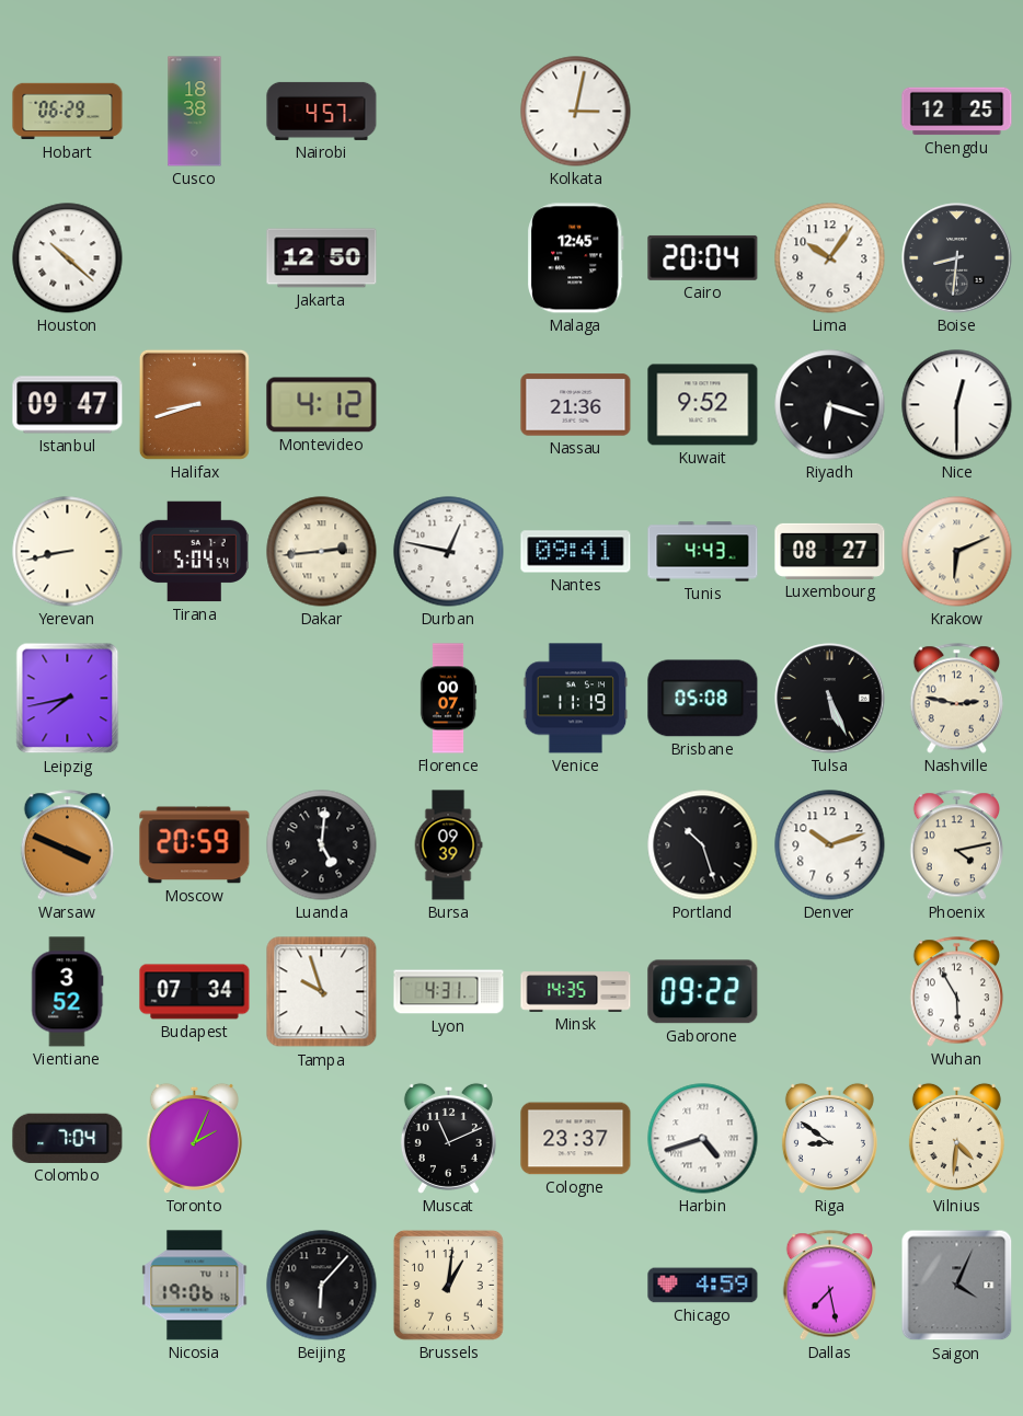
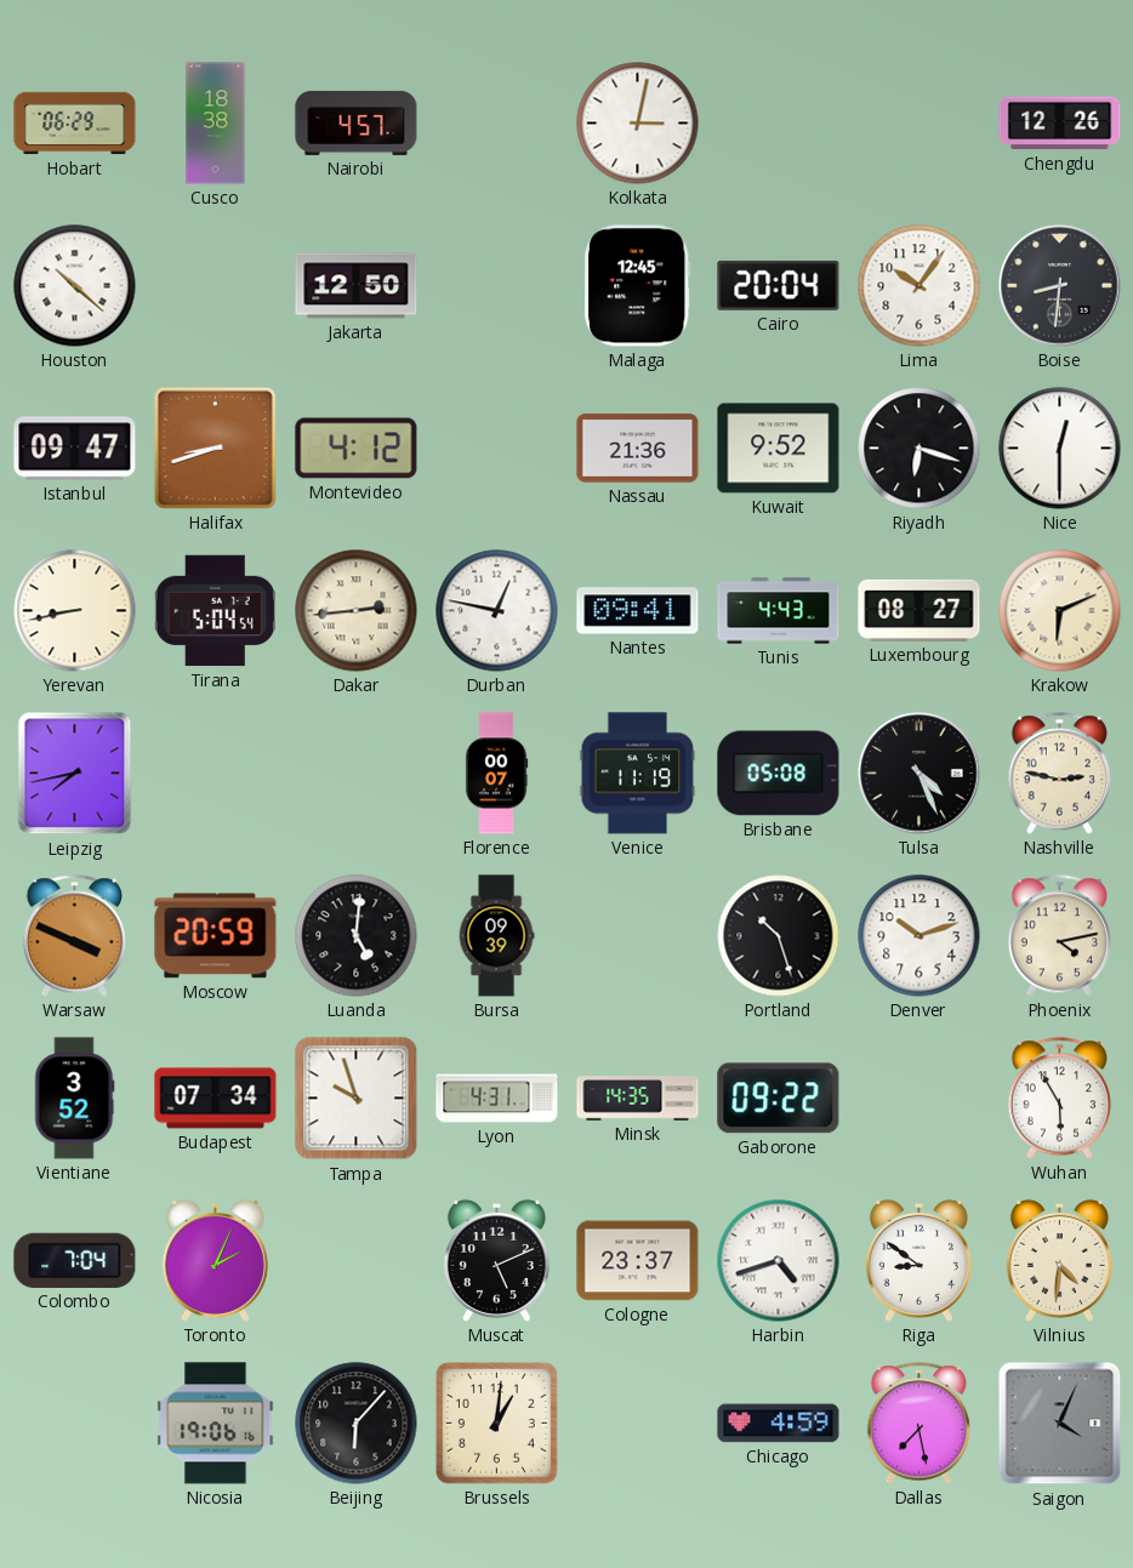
Chengdu: 12:25 -> 12:26
Tulsa: 5:26 -> 4:26
Muscat: 11:11 -> 5:11
